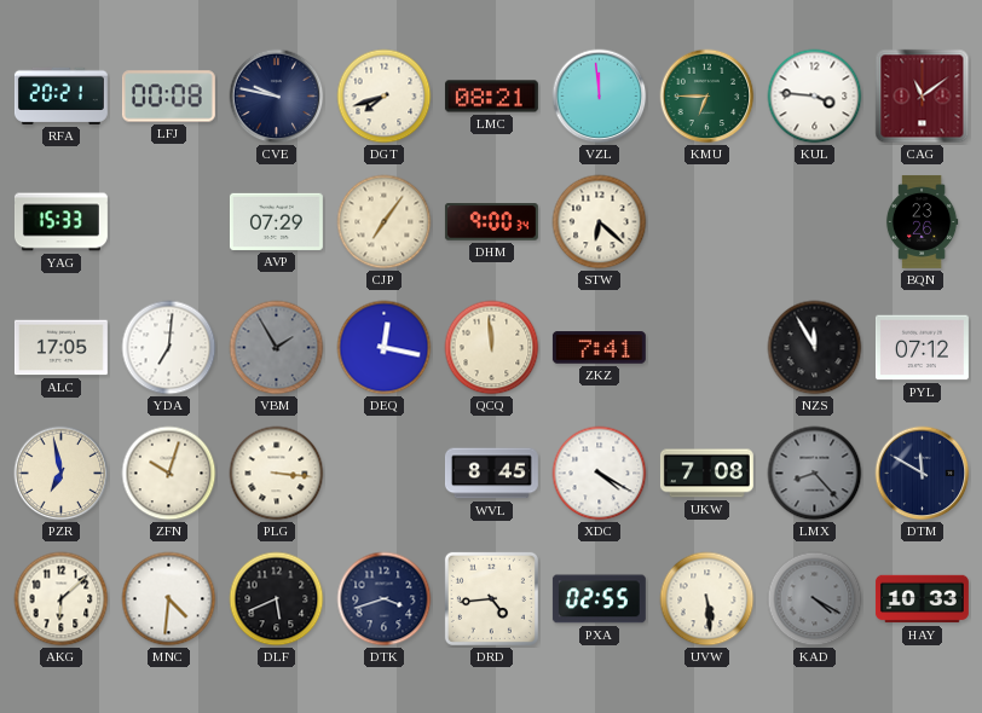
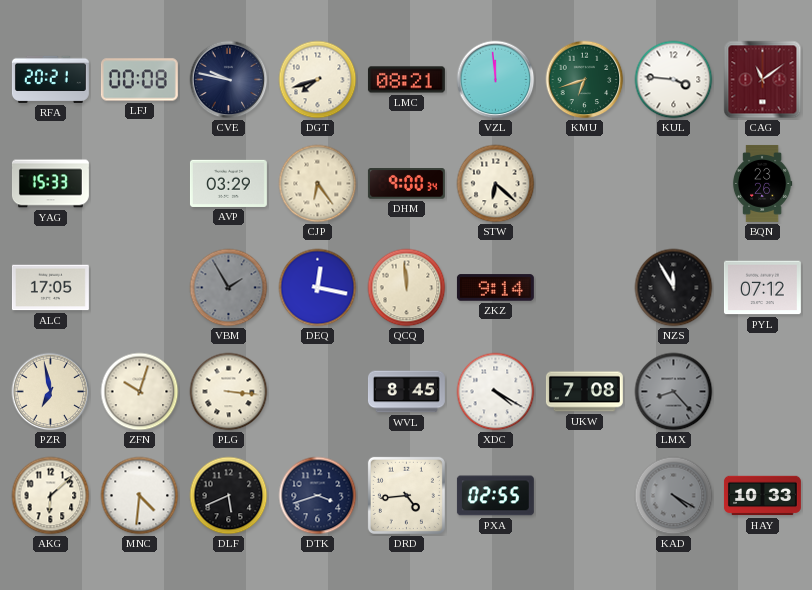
KMU: 6:45 -> 6:42
AVP: 07:29 -> 03:29
CJP: 7:06 -> 6:24
YDA: 7:01 -> none
ZKZ: 7:41 -> 9:14
DTM: 11:50 -> none
UVW: 5:29 -> none
